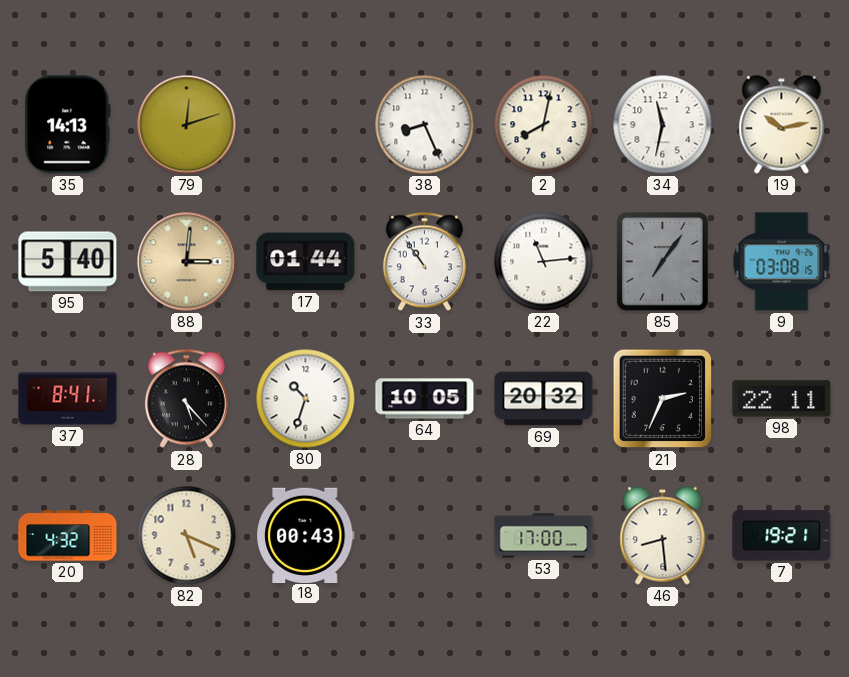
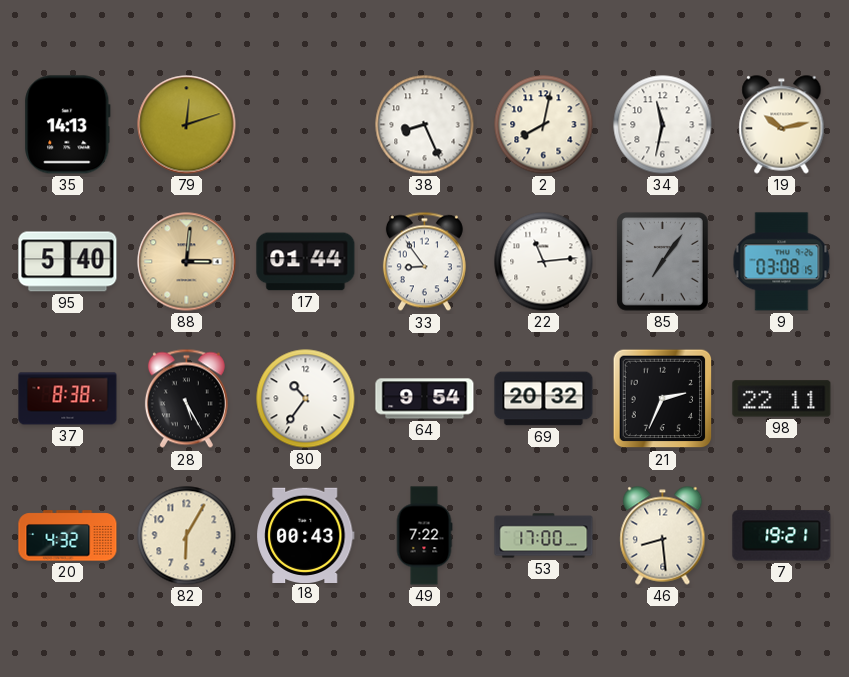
33: 10:54 -> 8:54
37: 8:41 -> 8:38
28: 5:23 -> 5:25
80: 10:33 -> 10:36
64: 10:05 -> 9:54
82: 5:19 -> 6:05
49: none -> 7:22
